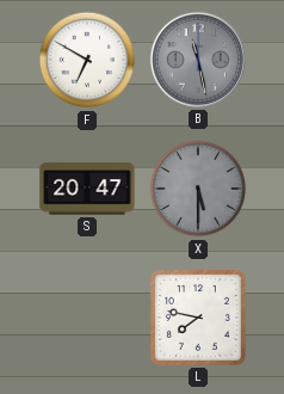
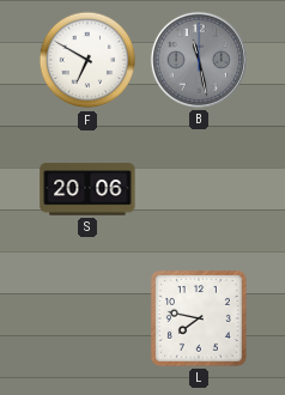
S: 20:47 -> 20:06
X: 5:30 -> none
